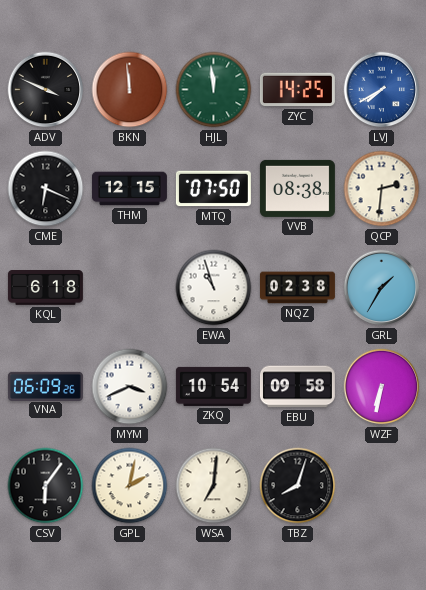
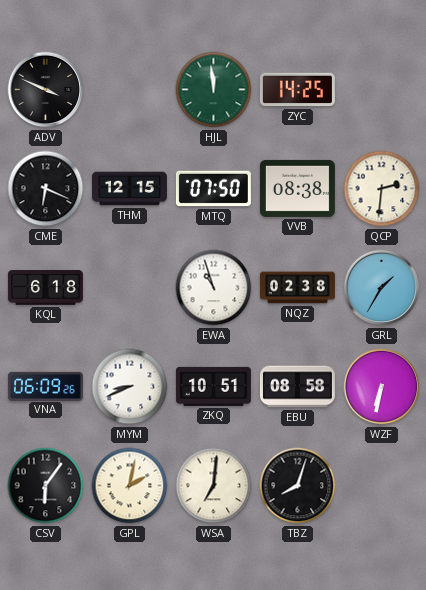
BKN: 11:59 -> none
LVJ: 7:40 -> none
MYM: 3:41 -> 8:41
ZKQ: 10:54 -> 10:51
EBU: 09:58 -> 08:58
